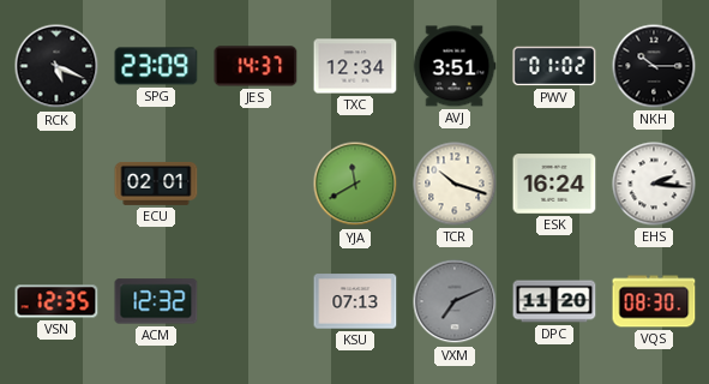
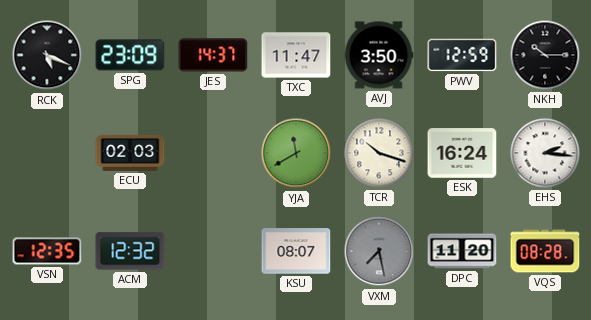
TXC: 12:34 -> 11:47
AVJ: 3:51 -> 3:50
PWV: 01:02 -> 12:59
ECU: 02:01 -> 02:03
KSU: 07:13 -> 08:07
VXM: 7:11 -> 7:28
VQS: 08:30 -> 08:28
